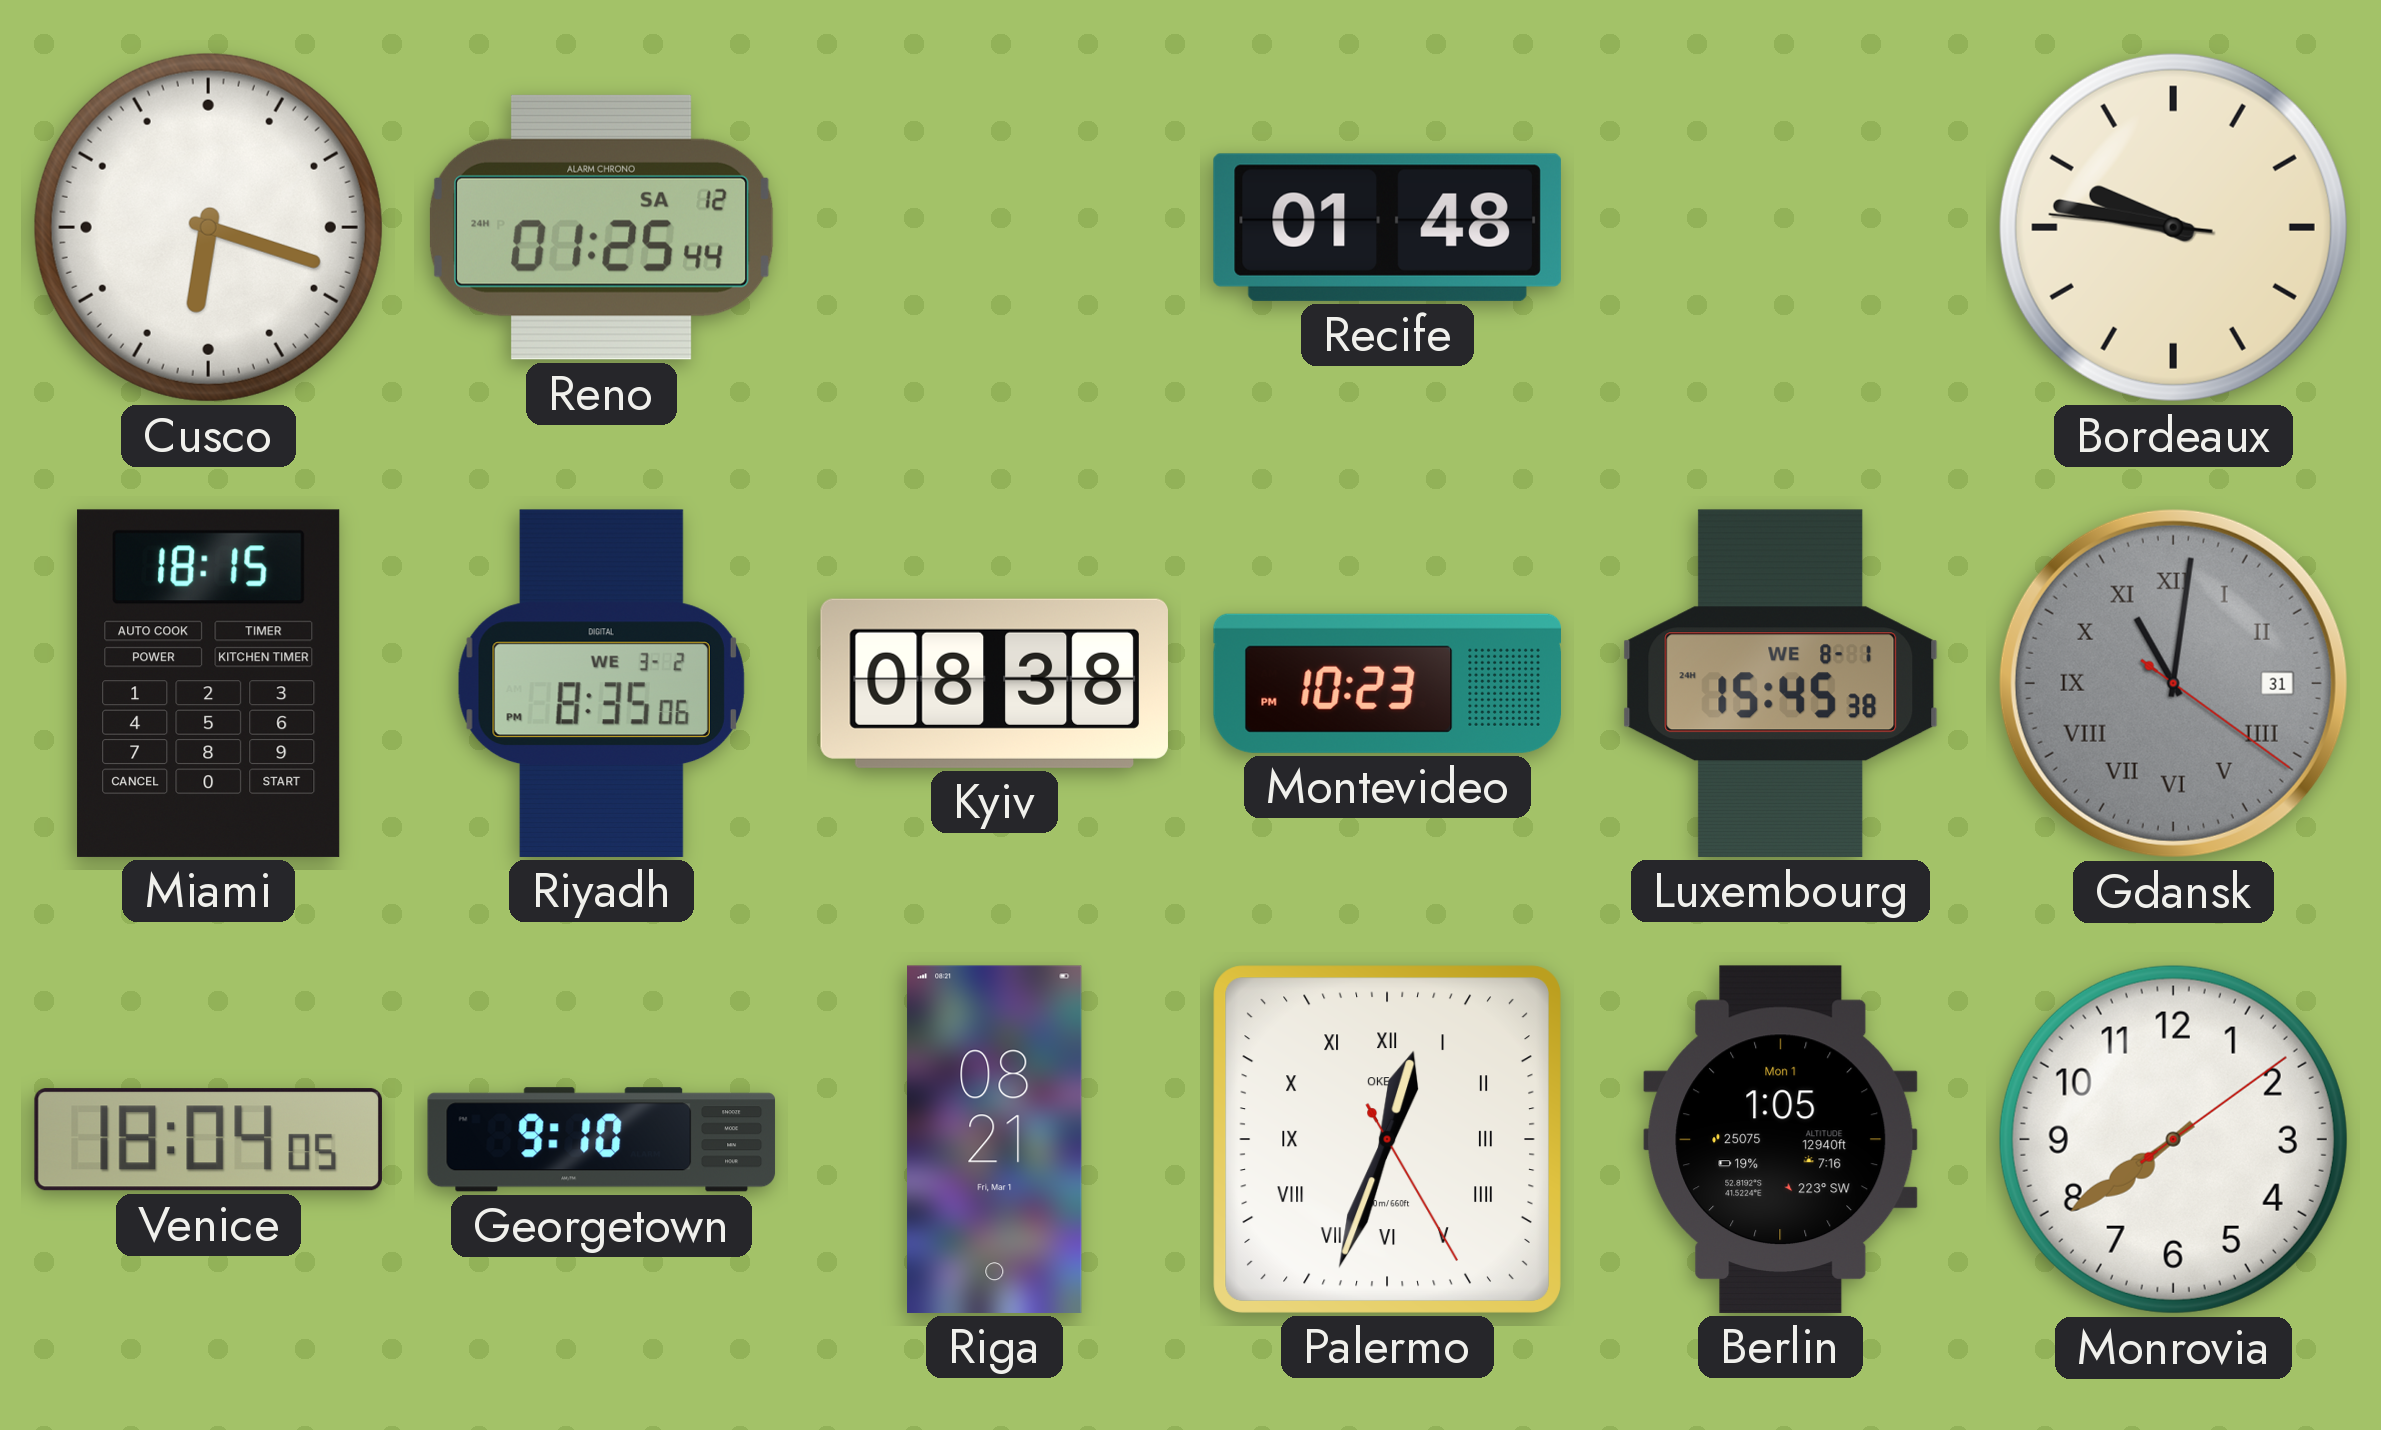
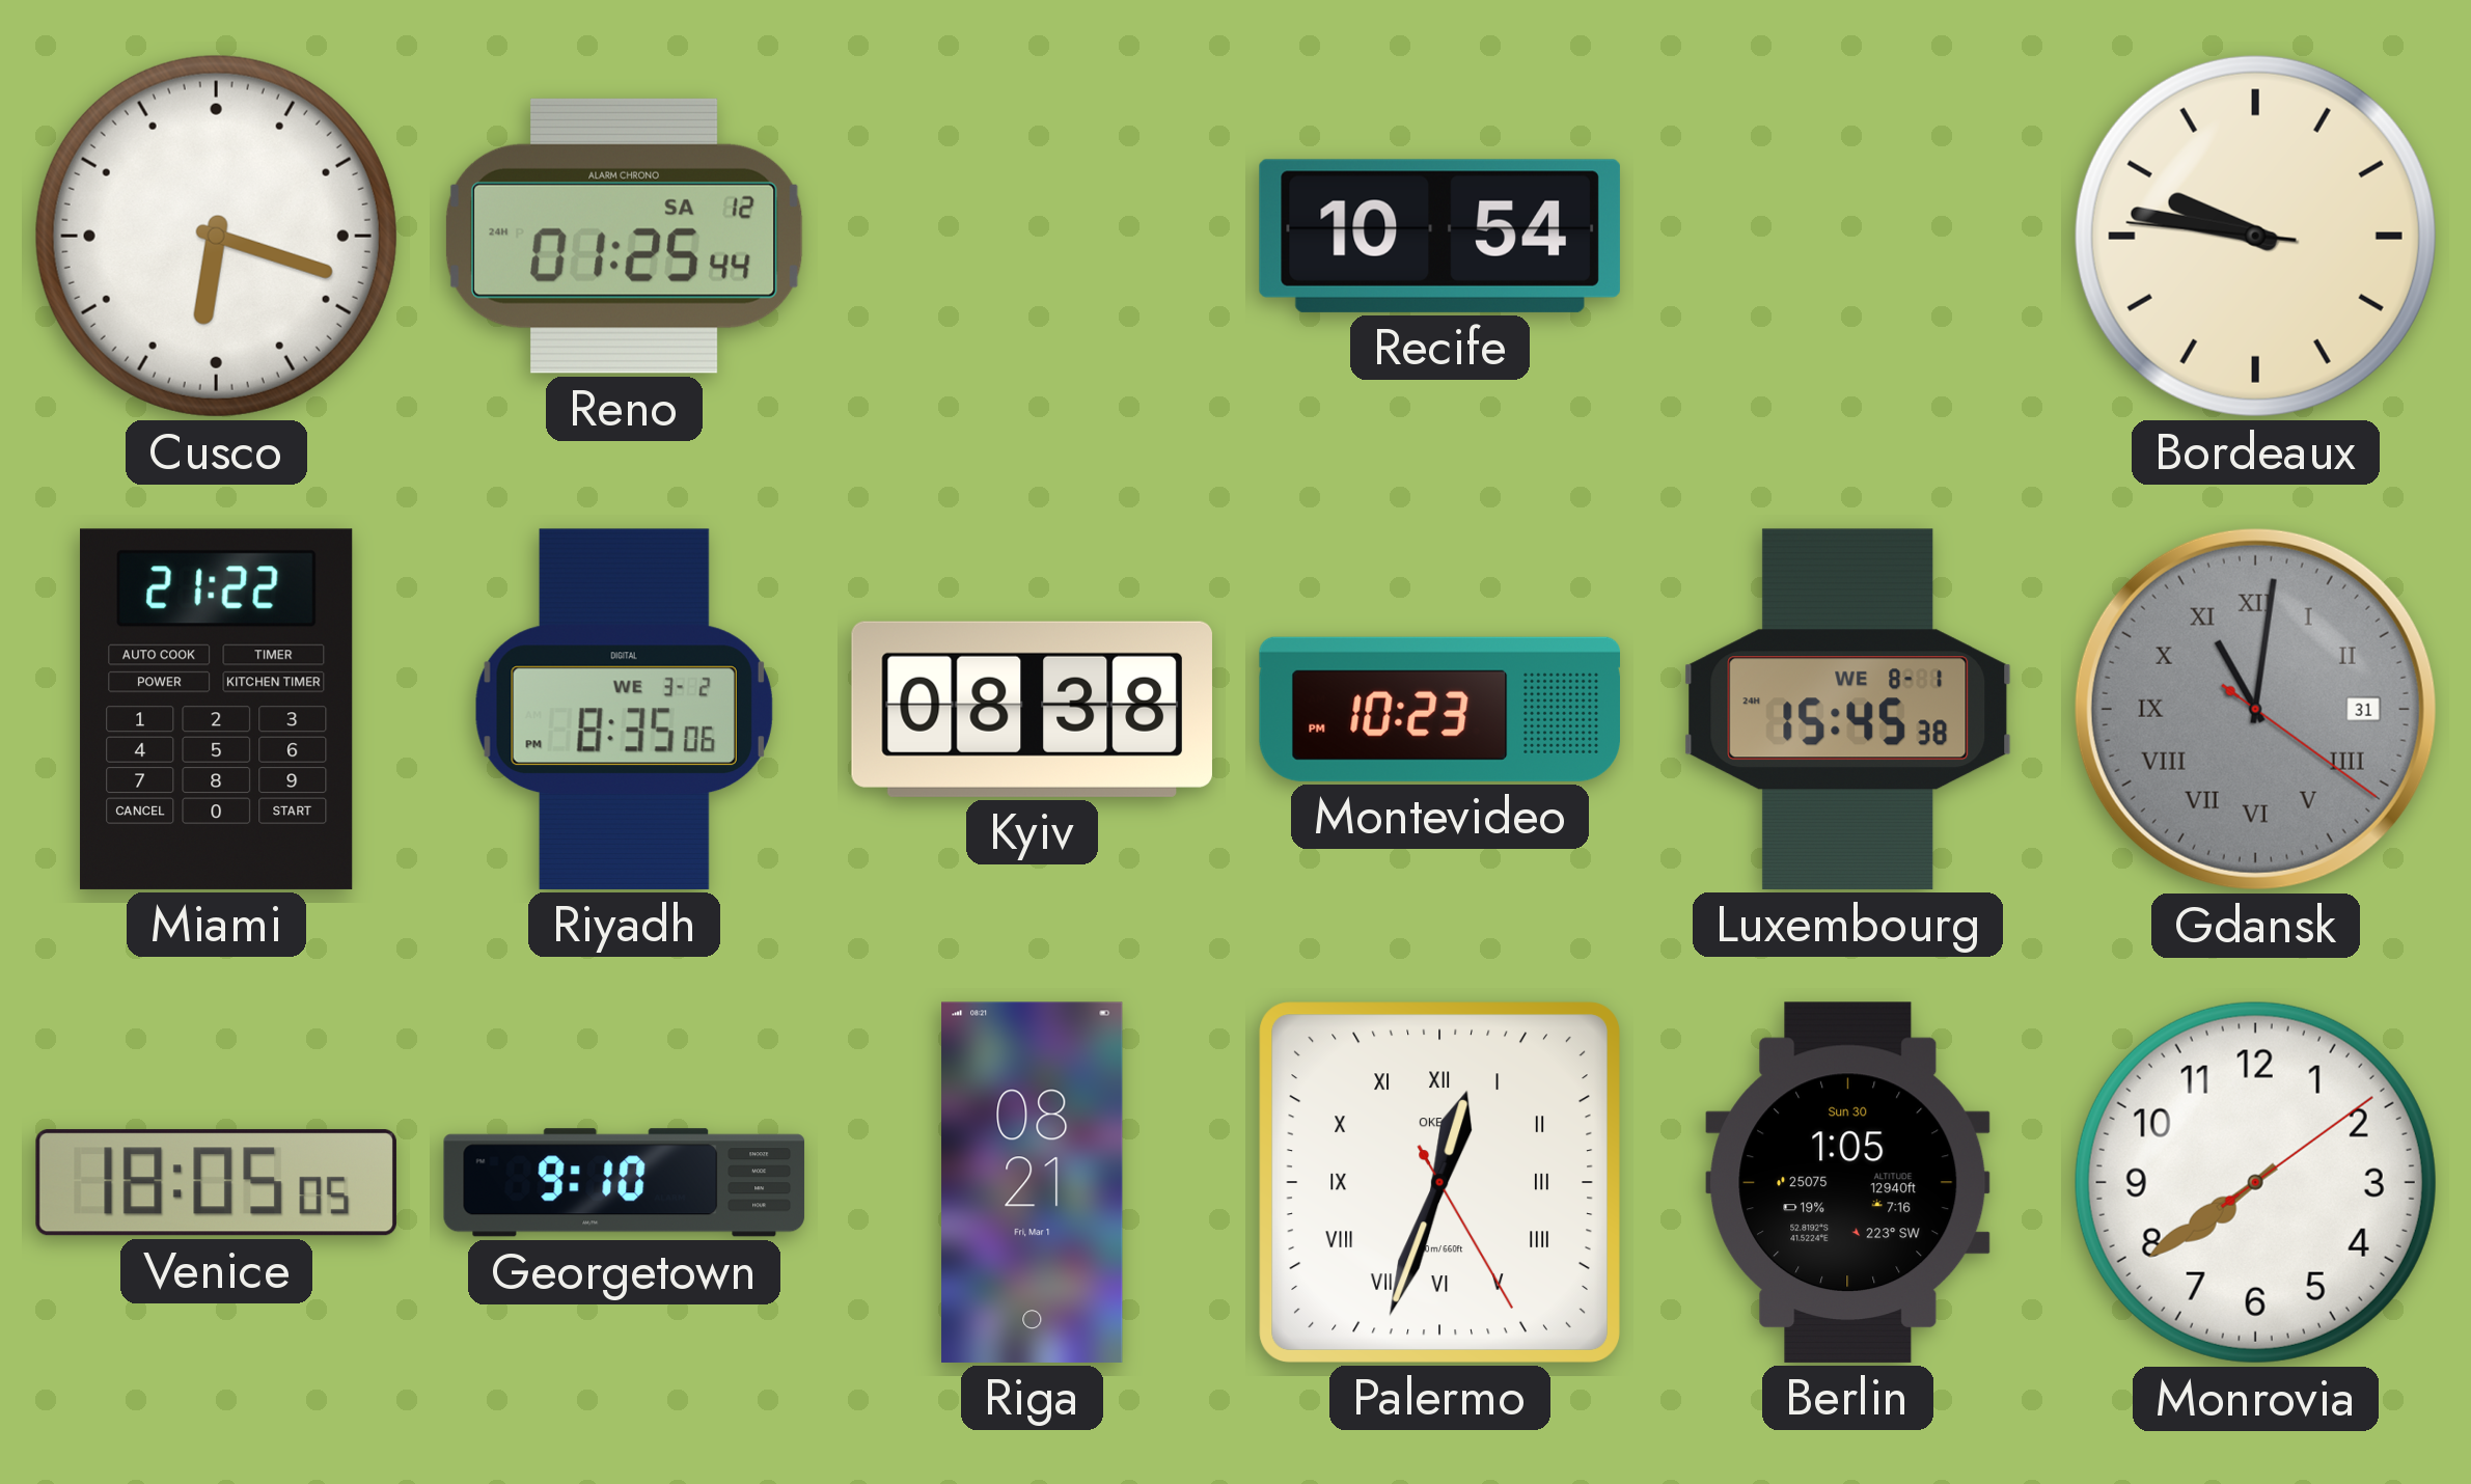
Recife: 01:48 -> 10:54
Miami: 18:15 -> 21:22
Venice: 18:04 -> 18:05
Berlin date: Mon 1 -> Sun 30
